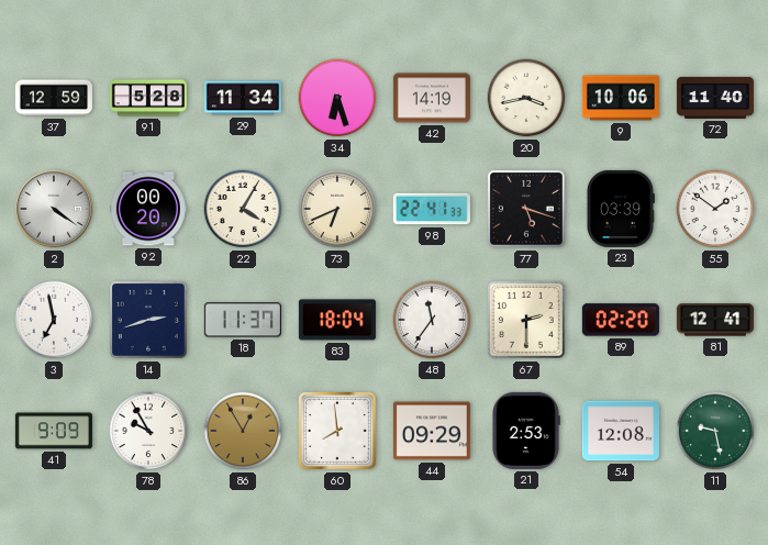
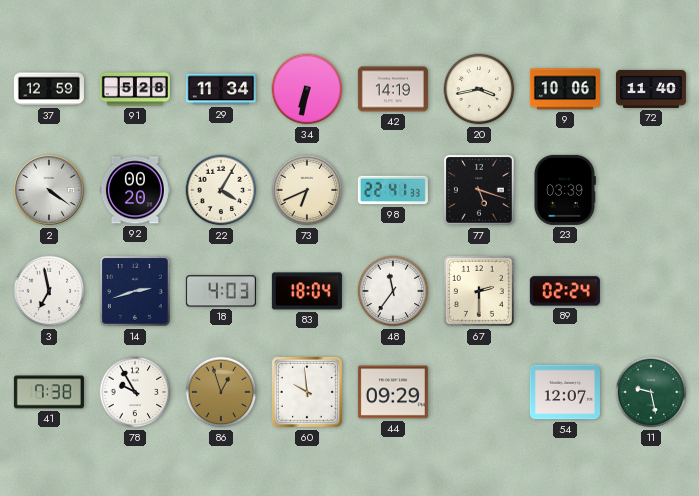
34: 6:27 -> 6:32
55: 1:51 -> none
18: 11:37 -> 4:03
89: 02:20 -> 02:24
81: 12:41 -> none
41: 9:09 -> 7:38
86: 12:55 -> 12:57
60: 7:59 -> 9:59
21: 2:53 -> none
54: 12:08 -> 12:07
